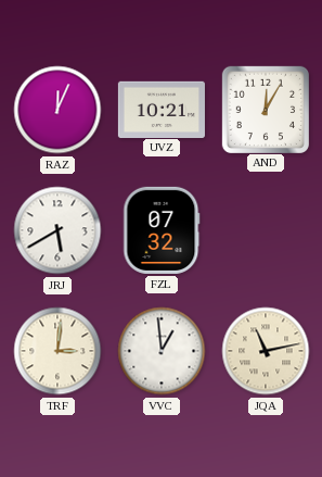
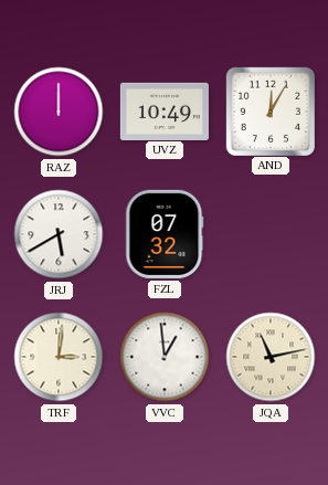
RAZ: 12:04 -> 12:00
UVZ: 10:21 -> 10:49
